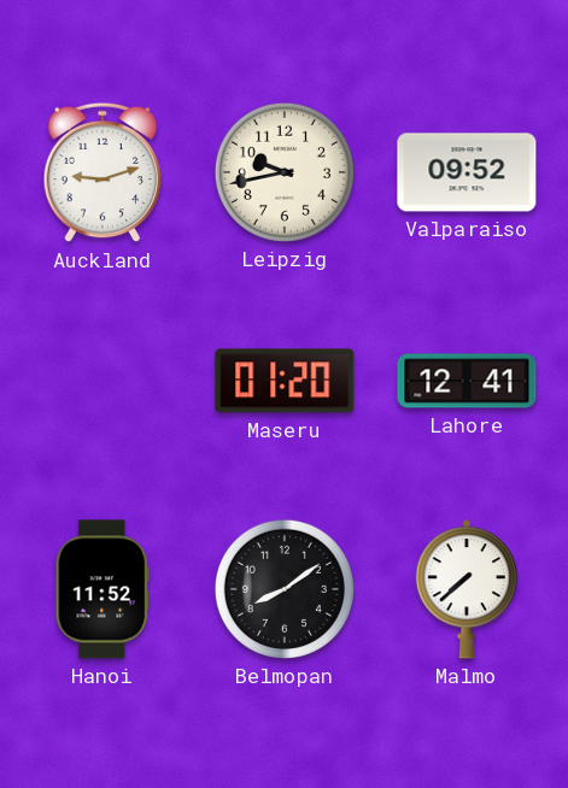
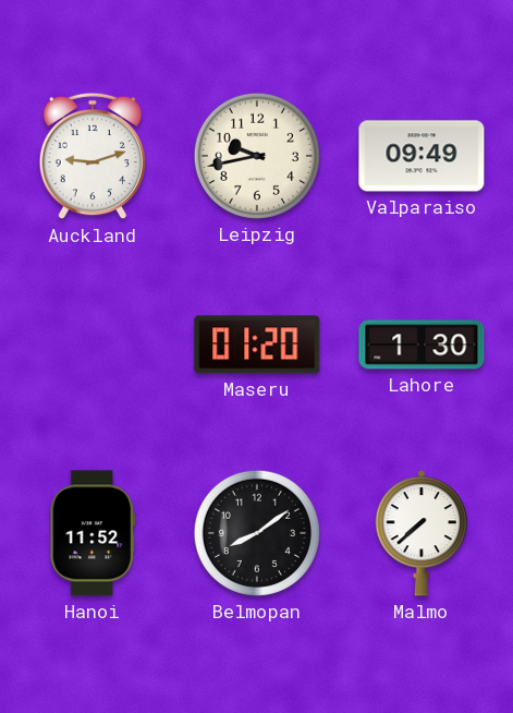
Valparaiso: 09:52 -> 09:49
Lahore: 12:41 -> 1:30
